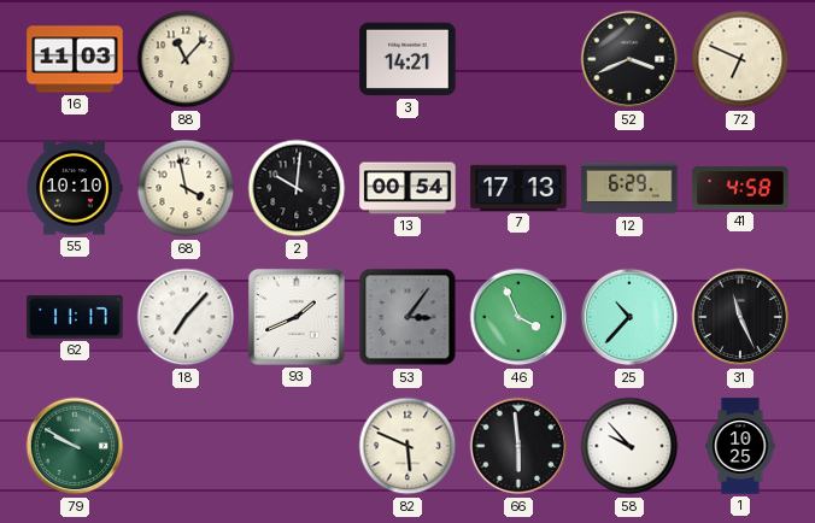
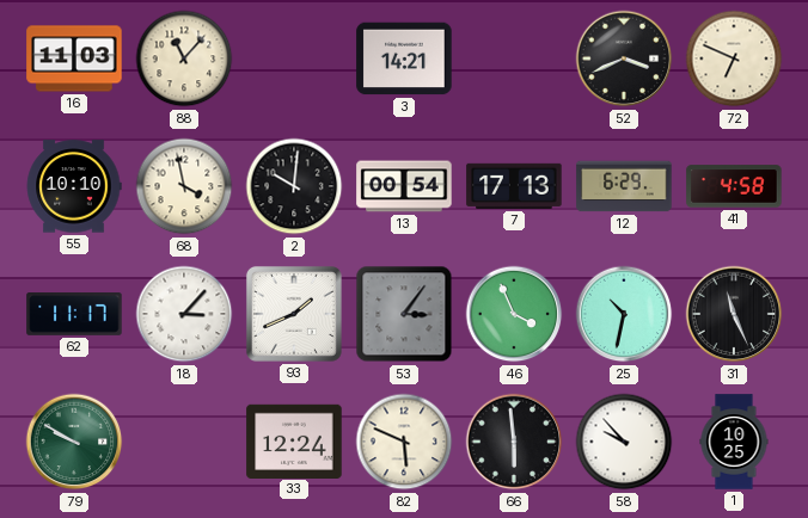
18: 7:07 -> 3:07
25: 10:37 -> 10:32
33: none -> 12:24
